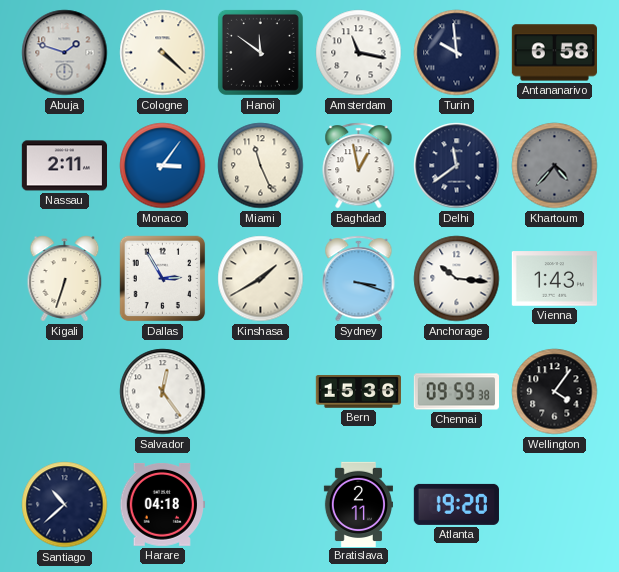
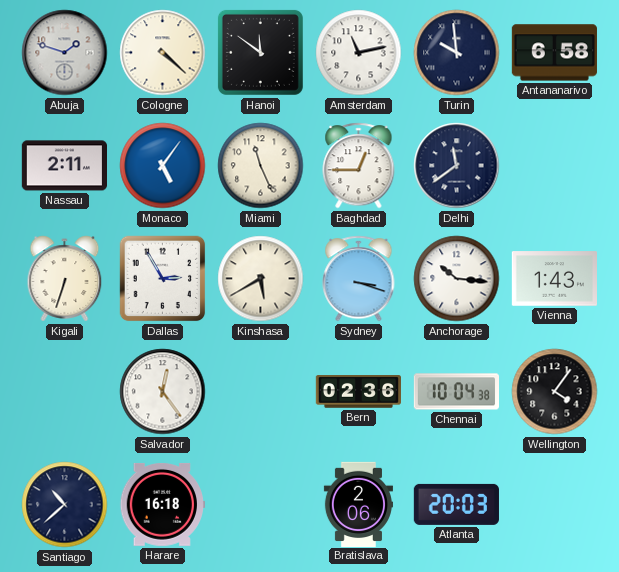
Amsterdam: 11:17 -> 11:13
Monaco: 3:06 -> 5:06
Baghdad: 12:58 -> 12:45
Khartoum: 4:37 -> none
Kinshasa: 1:40 -> 5:40
Bern: 15:36 -> 02:36
Chennai: 09:59 -> 10:04
Harare: 04:18 -> 16:18
Bratislava: 2:11 -> 2:06
Atlanta: 19:20 -> 20:03
